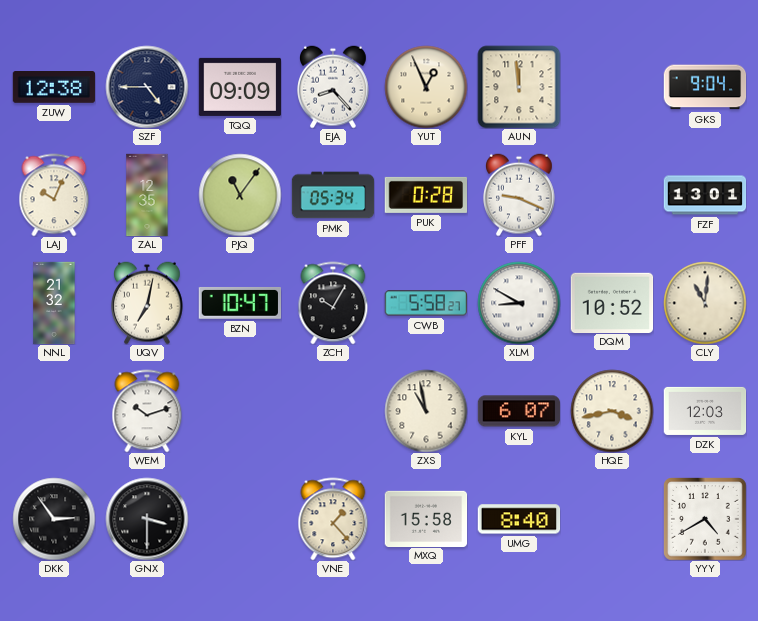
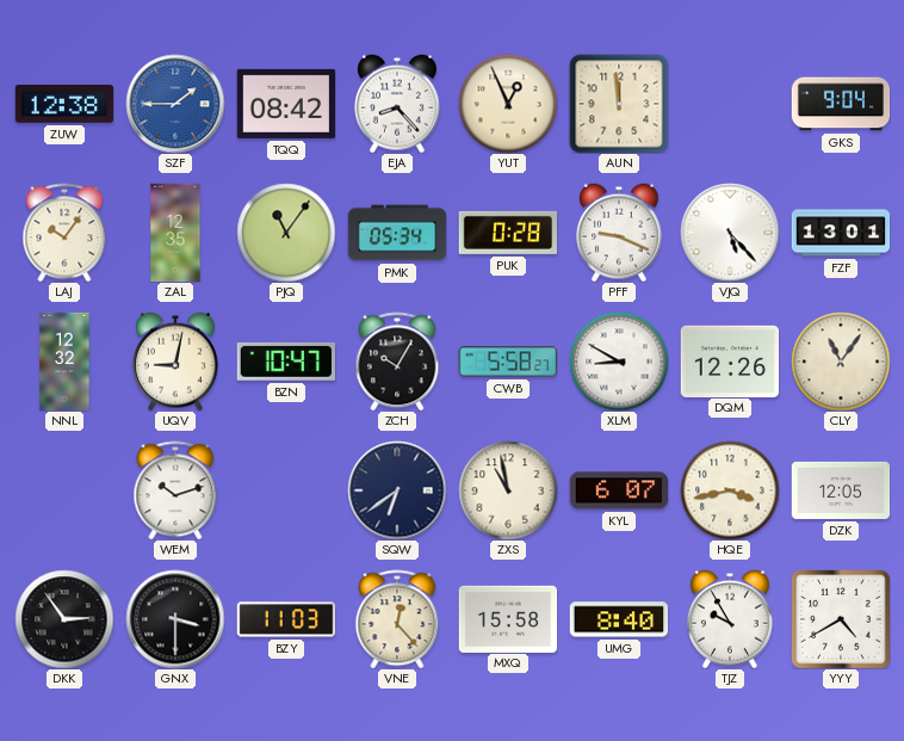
SZF: 4:45 -> 1:45
SZF dial: navy -> blue
TQQ: 09:09 -> 08:42
LAJ: 10:04 -> 10:06
VJQ: none -> 5:23
NNL: 21:32 -> 12:32
UQV: 7:02 -> 9:02
DQM: 10:52 -> 12:26
CLY: 11:01 -> 11:06
SQW: none -> 6:39
DZK: 12:03 -> 12:05
BZY: none -> 11:03
VNE: 1:23 -> 12:23
TJZ: none -> 9:55
